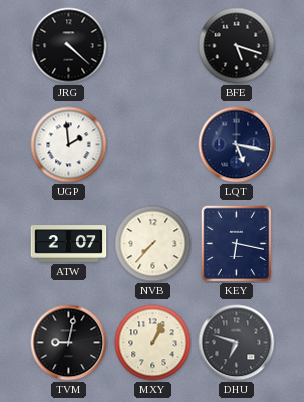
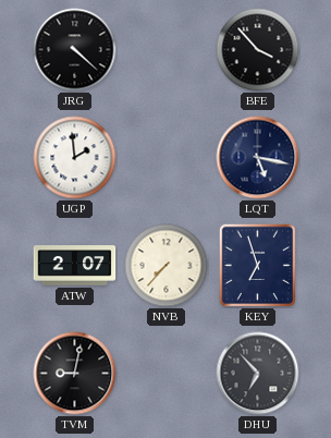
BFE: 5:18 -> 3:53
KEY: 6:17 -> 6:57
MXY: 1:04 -> none
DHU: 6:48 -> 6:53
